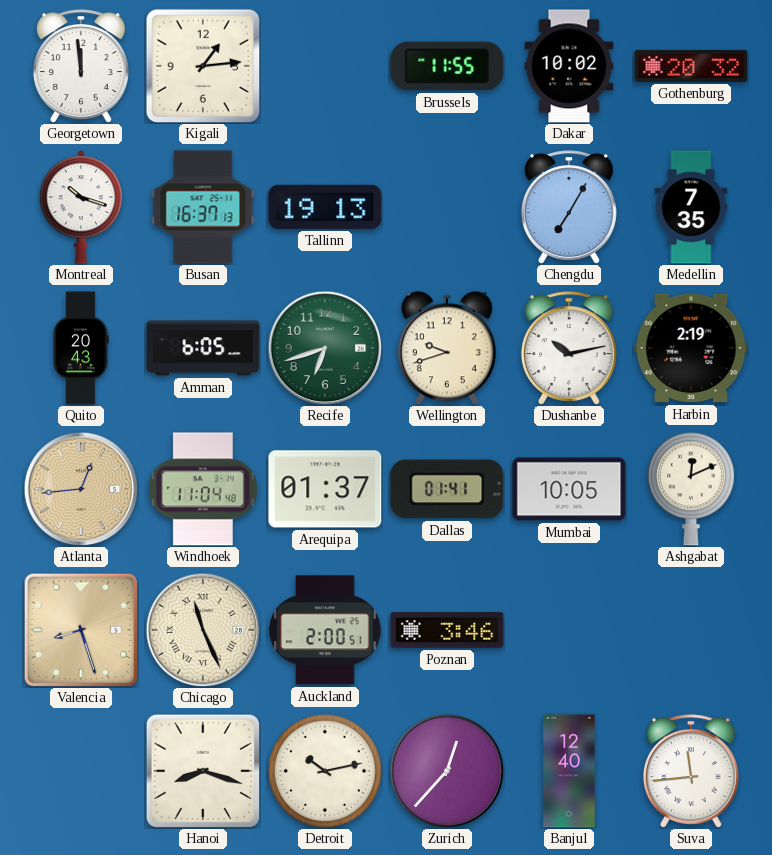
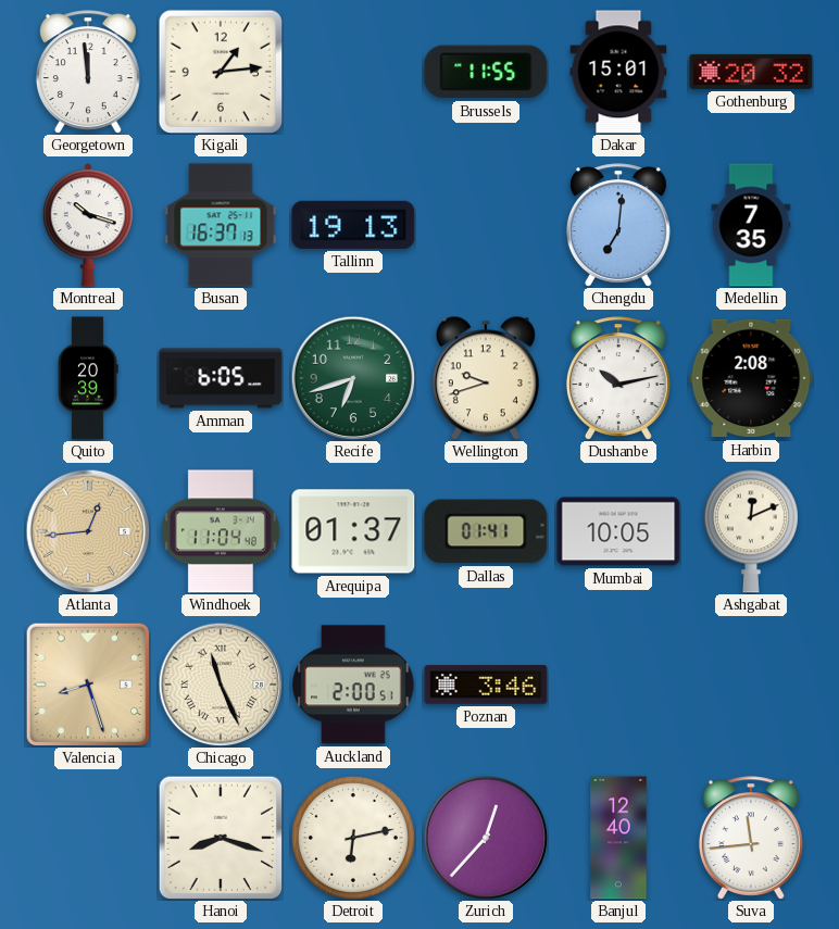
Dakar: 10:02 -> 15:01
Chengdu: 7:05 -> 7:01
Quito: 20:43 -> 20:39
Harbin: 2:19 -> 2:08
Detroit: 10:13 -> 6:13
